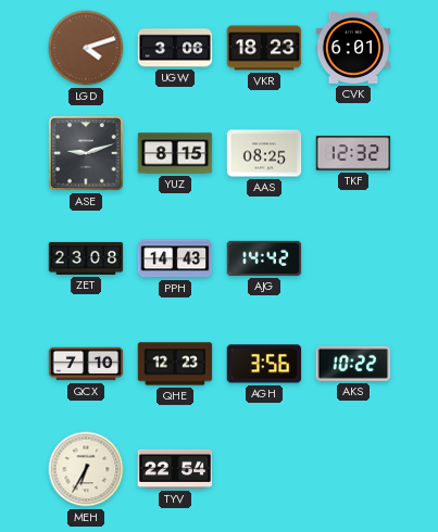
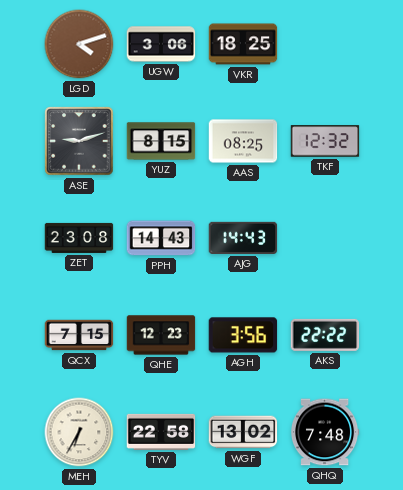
VKR: 18:23 -> 18:25
CVK: 6:01 -> none
AJG: 14:42 -> 14:43
QCX: 7:10 -> 7:15
AKS: 10:22 -> 22:22
TYV: 22:54 -> 22:58
WGF: none -> 13:02
QHQ: none -> 7:48
